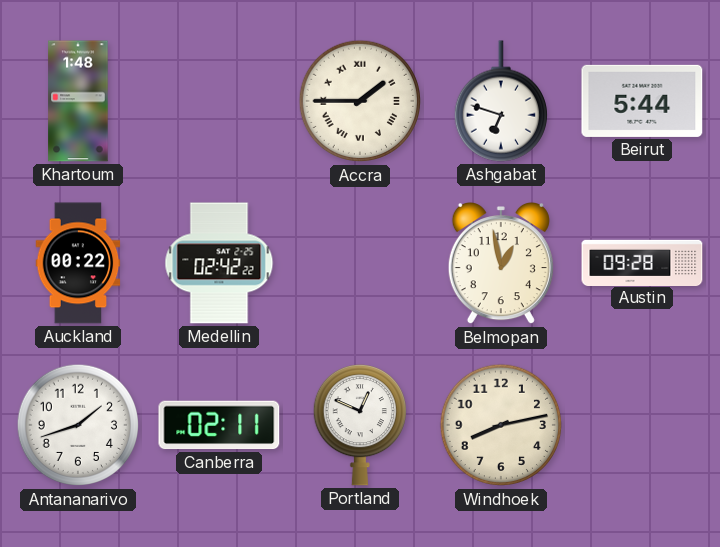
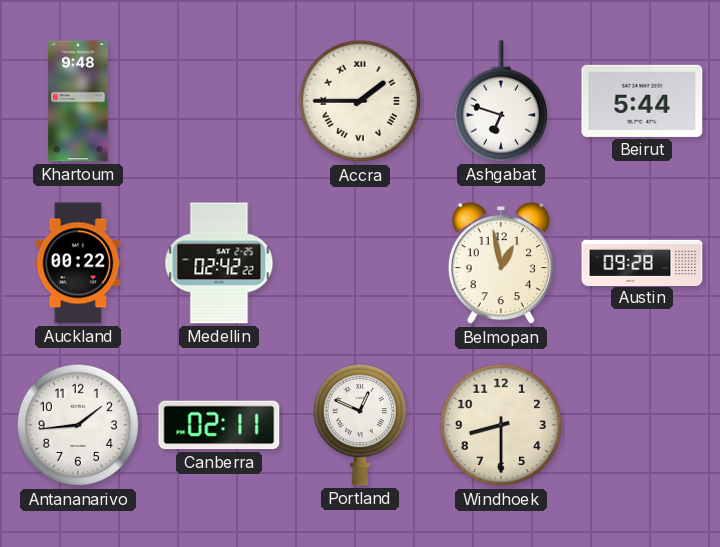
Khartoum: 1:48 -> 9:48
Antananarivo: 1:42 -> 1:44
Windhoek: 8:13 -> 8:30
